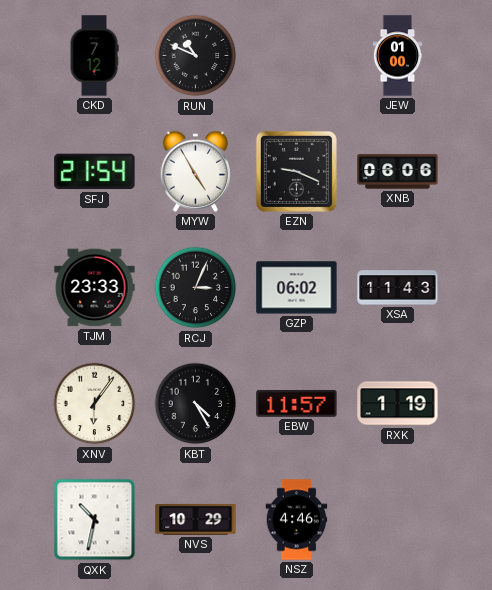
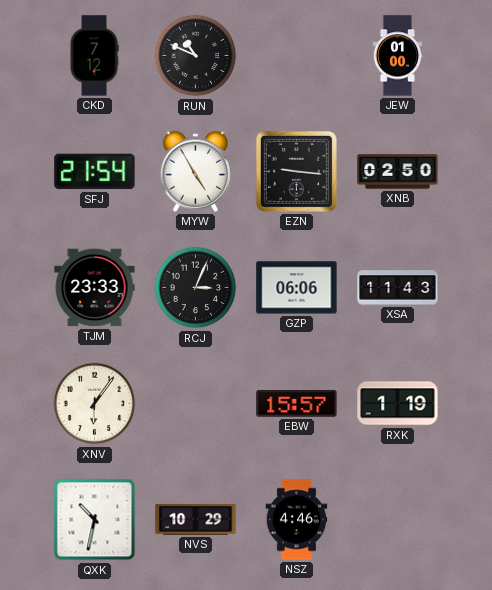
EZN: 9:19 -> 9:16
XNB: 06:06 -> 02:50
GZP: 06:02 -> 06:06
KBT: 4:25 -> none
EBW: 11:57 -> 15:57
